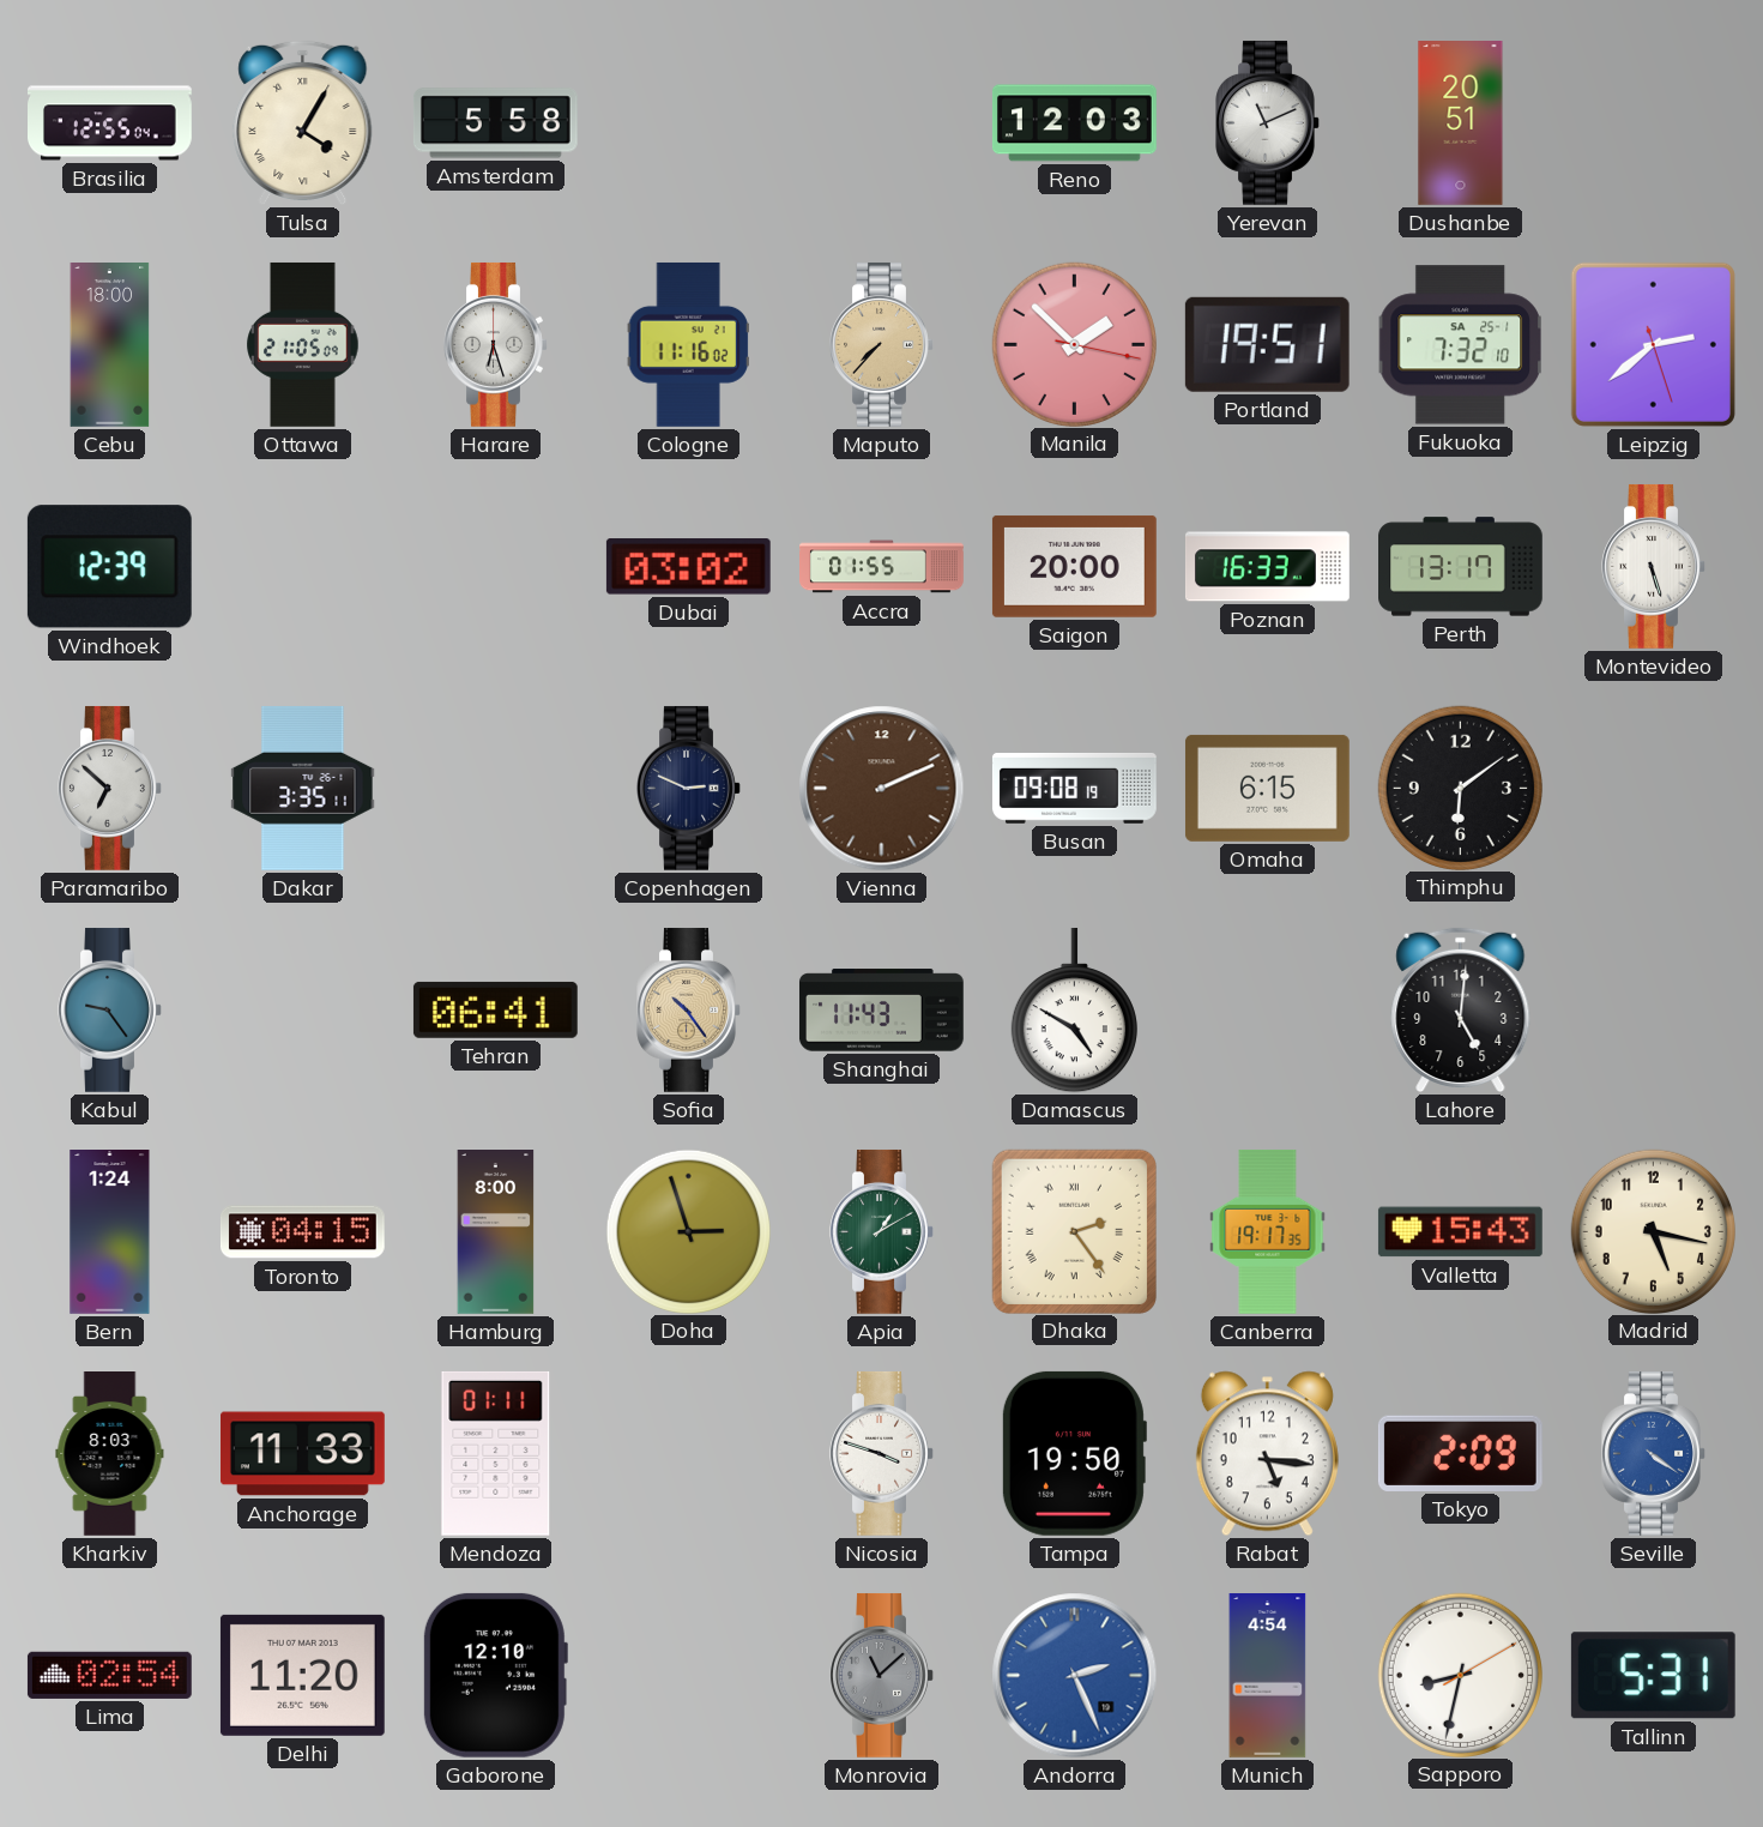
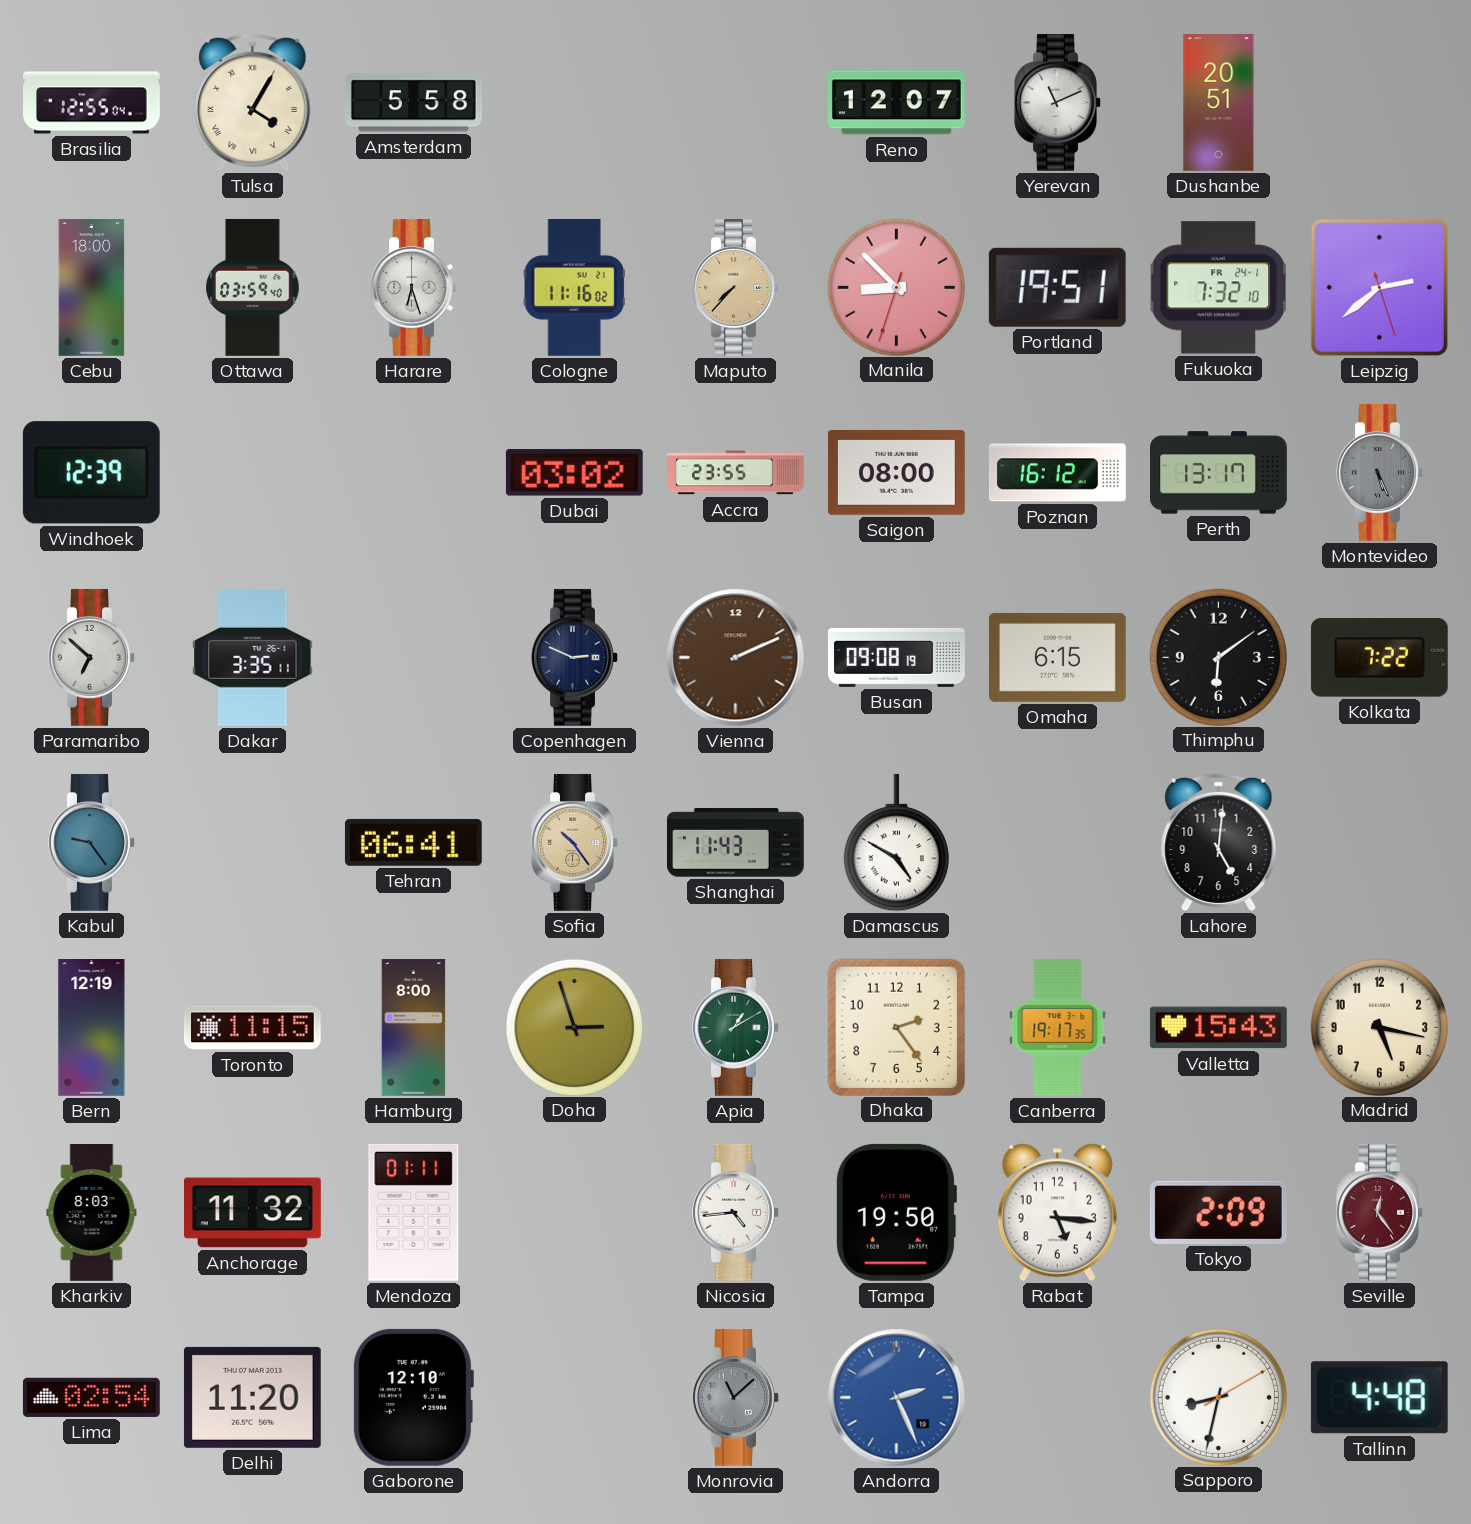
Reno: 12:03 -> 12:07
Ottawa: 21:05 -> 03:59
Manila: 1:52 -> 8:52
Fukuoka date: SA 25-1 -> FR 24-1
Accra: 01:55 -> 23:55
Saigon: 20:00 -> 08:00
Poznan: 16:33 -> 16:12
Montevideo: 5:27 -> 5:26
Montevideo dial: white -> grey
Kolkata: none -> 7:22
Bern: 1:24 -> 12:19
Toronto: 04:15 -> 11:15
Dhaka numerals: Roman -> Arabic
Anchorage: 11:33 -> 11:32
Nicosia: 3:48 -> 4:44
Seville: 4:21 -> 12:24
Seville dial: blue -> burgundy
Munich: 4:54 -> none
Tallinn: 5:31 -> 4:48
